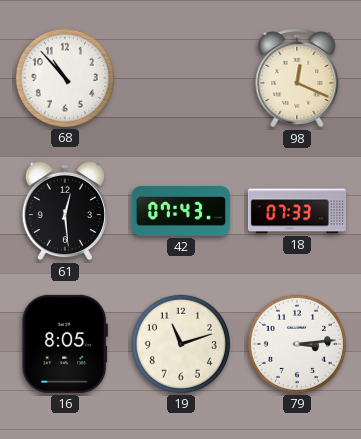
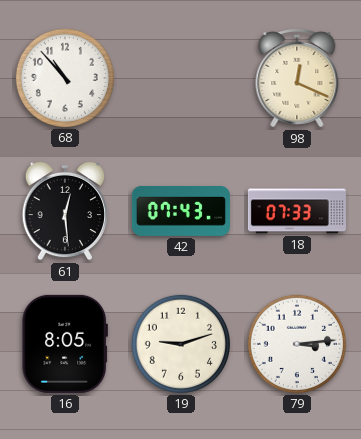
19: 11:12 -> 9:12
